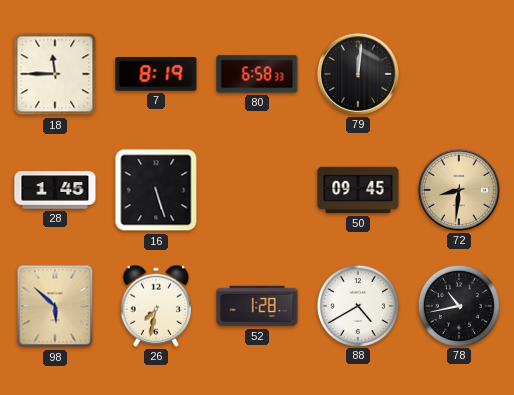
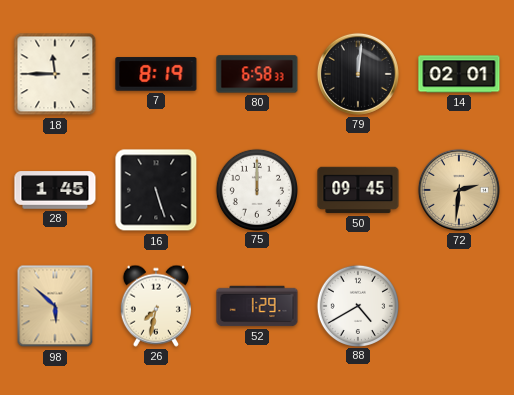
14: none -> 02:01
75: none -> 12:00
72: 8:31 -> 2:31
52: 1:28 -> 1:29
78: 10:43 -> none
